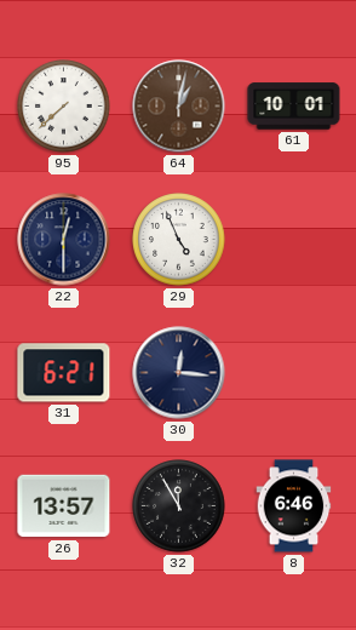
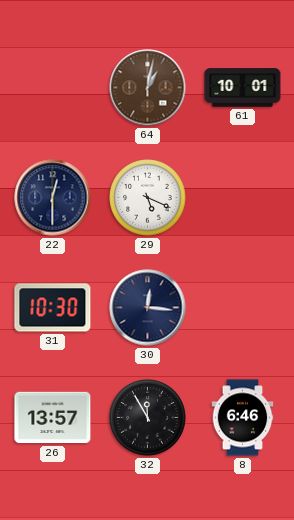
95: 7:38 -> none
29: 4:56 -> 5:19
31: 6:21 -> 10:30
